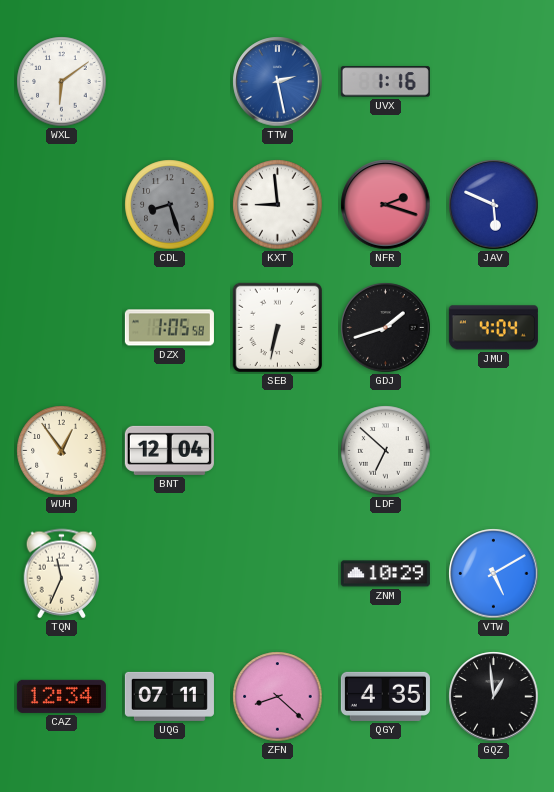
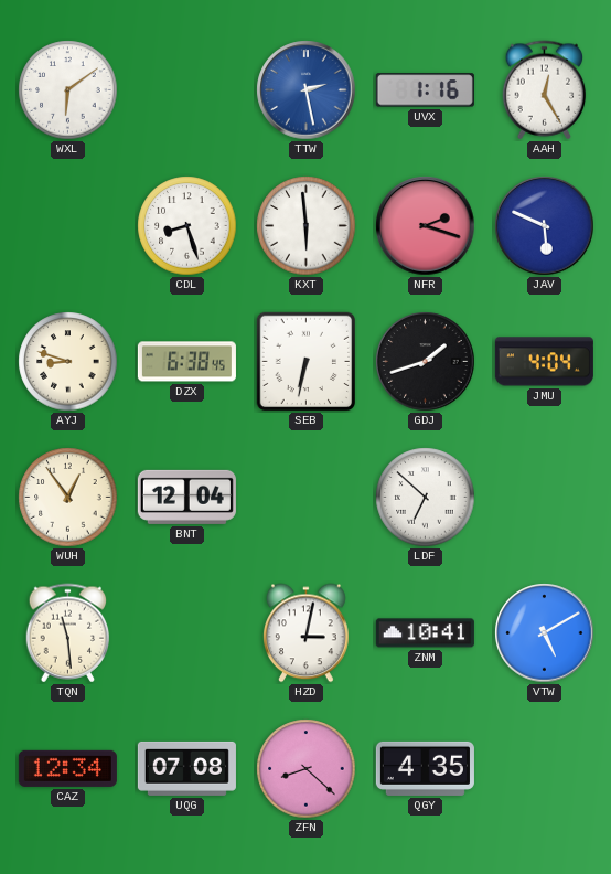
AAH: none -> 12:25
CDL dial: grey -> white
KXT: 8:59 -> 5:59
AYJ: none -> 8:48
DZX: 1:05 -> 6:38
TQN: 11:34 -> 11:29
HZD: none -> 3:02
ZNM: 10:29 -> 10:41
UQG: 07:11 -> 07:08
GQZ: 12:59 -> none
